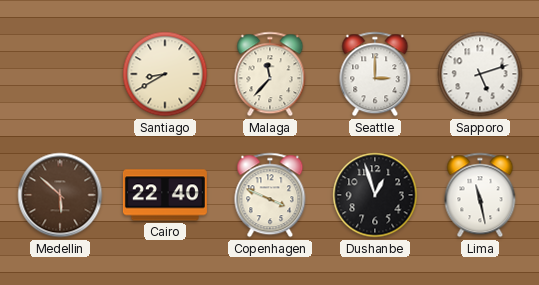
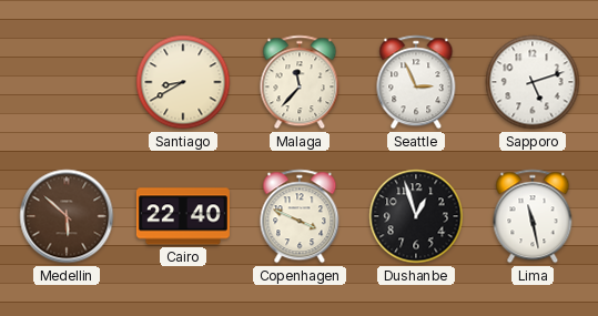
Seattle: 3:00 -> 2:56
